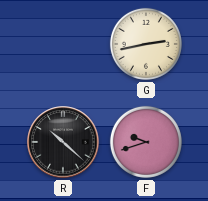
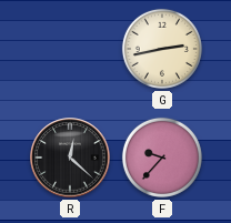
R: 10:22 -> 12:22
F: 9:42 -> 9:37
